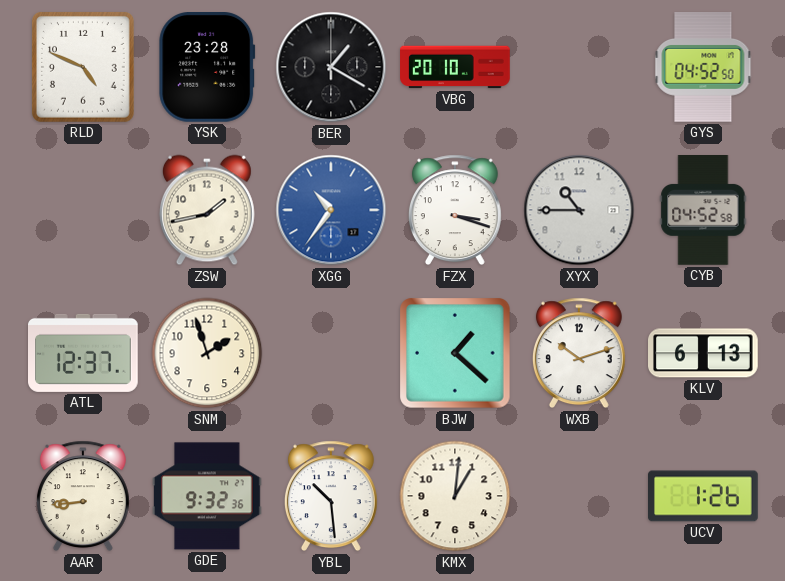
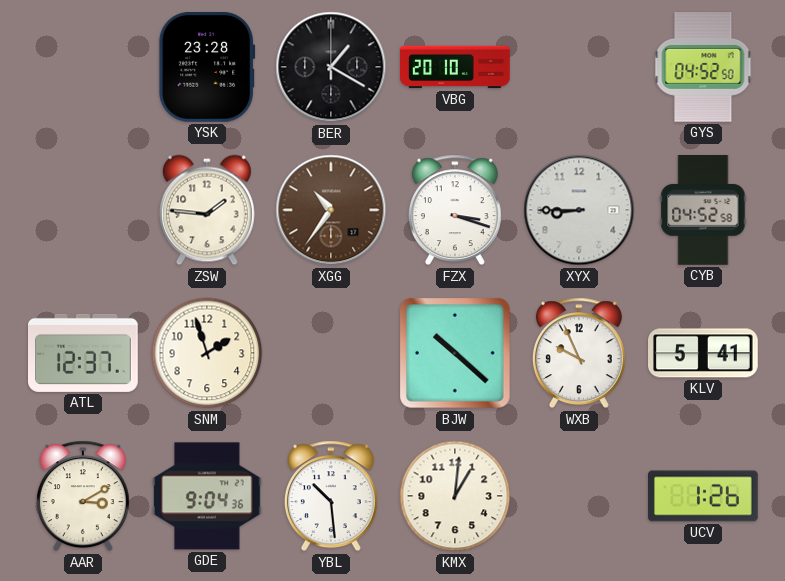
RLD: 4:49 -> none
ZSW: 1:43 -> 1:46
XGG dial: blue -> brown
XYX: 10:45 -> 8:45
BJW: 1:22 -> 10:22
WXB: 10:12 -> 9:56
KLV: 6:13 -> 5:41
AAR: 8:44 -> 3:10
GDE: 9:32 -> 9:04
